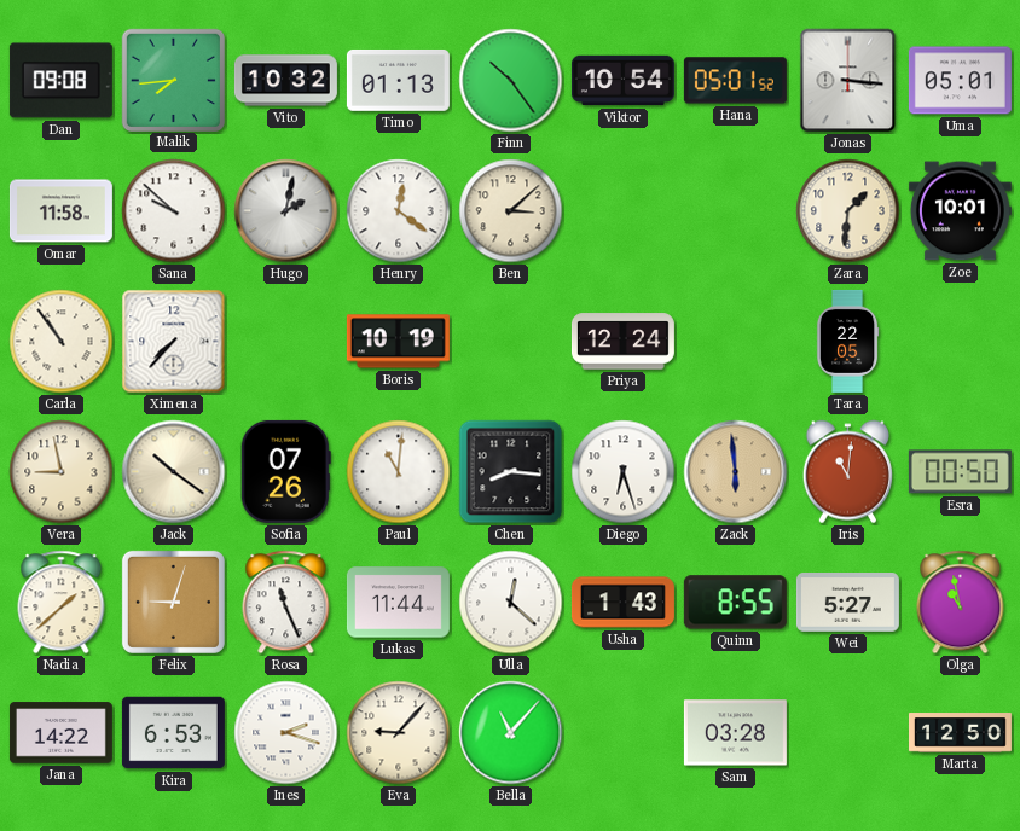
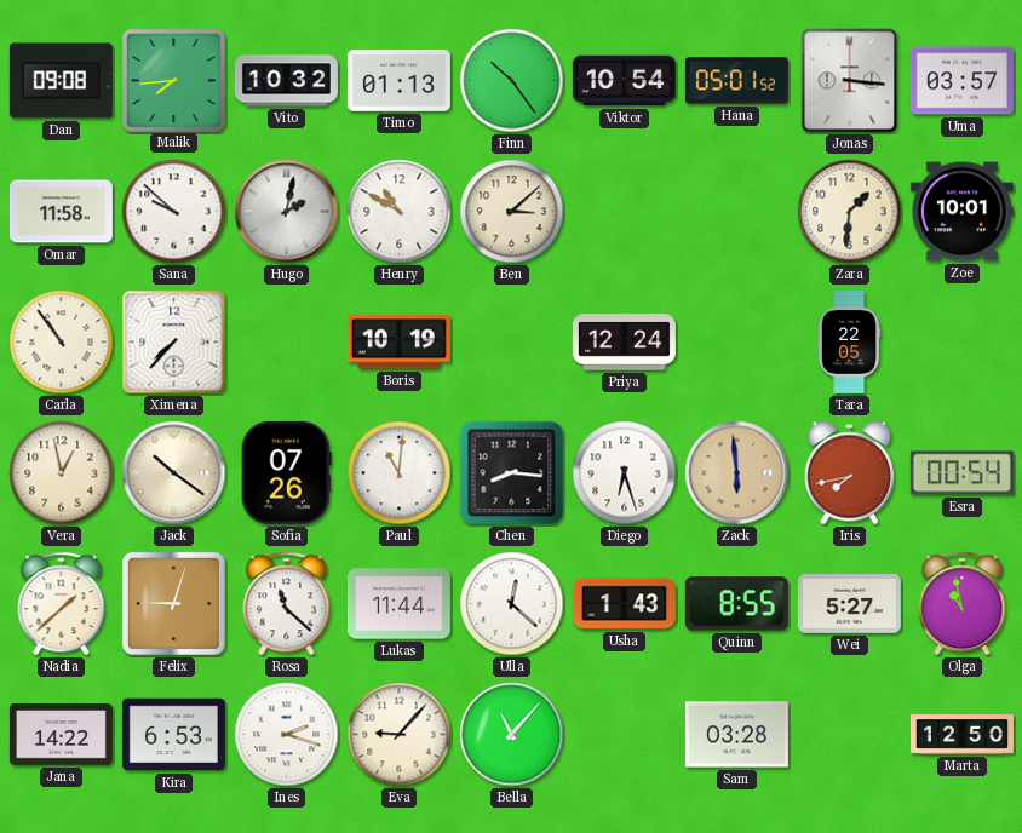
Uma: 05:01 -> 03:57
Henry: 12:21 -> 10:50
Vera: 8:58 -> 12:58
Iris: 11:01 -> 7:43
Esra: 00:50 -> 00:54
Rosa: 11:26 -> 11:22
